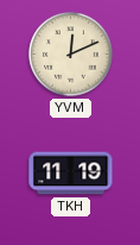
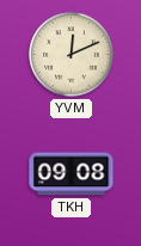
TKH: 11:19 -> 09:08
